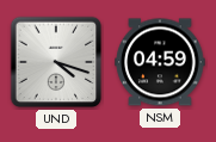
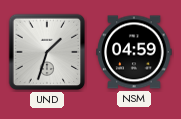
UND: 4:18 -> 1:33
